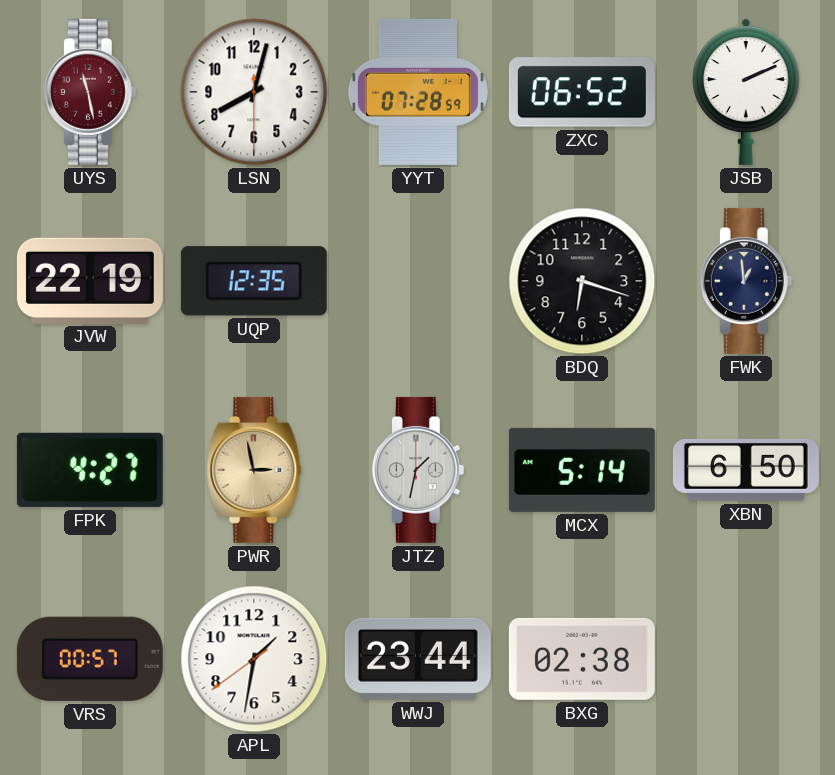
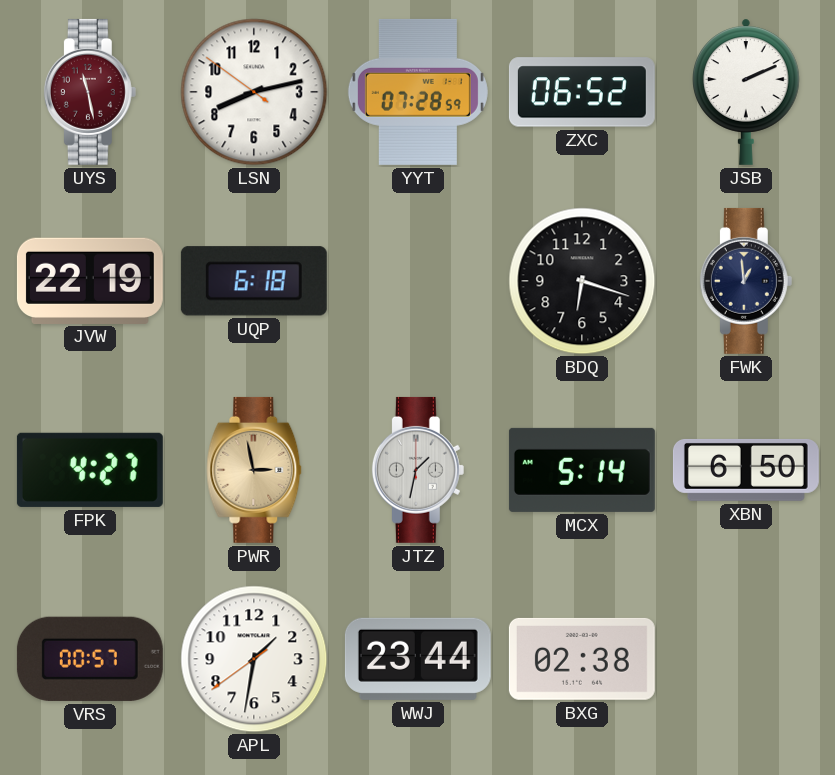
LSN: 8:02 -> 8:12
UQP: 12:35 -> 6:18
